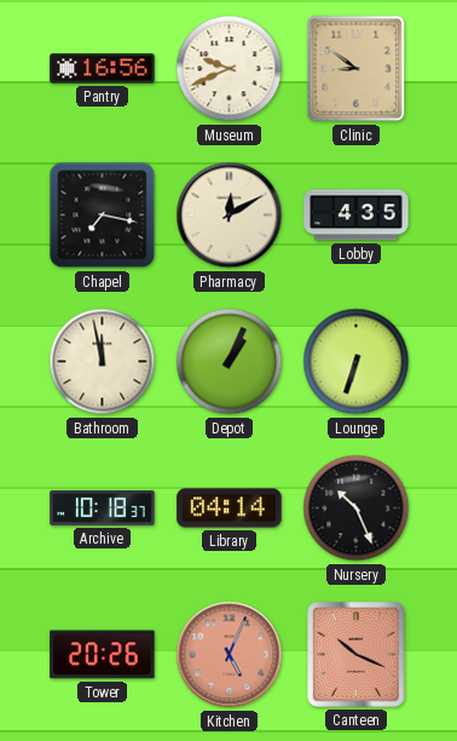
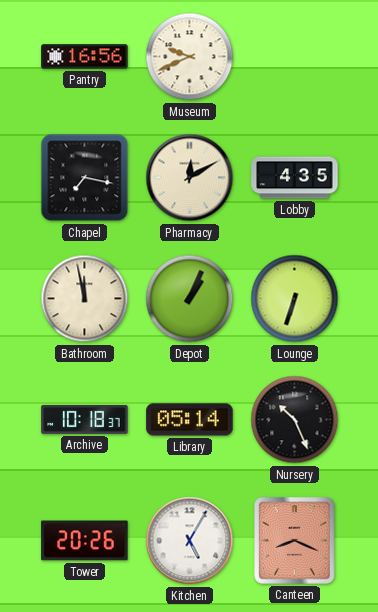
Clinic: 8:51 -> none
Library: 04:14 -> 05:14
Kitchen: 5:04 -> 5:05
Kitchen dial: salmon -> white
Canteen: 10:19 -> 8:19
